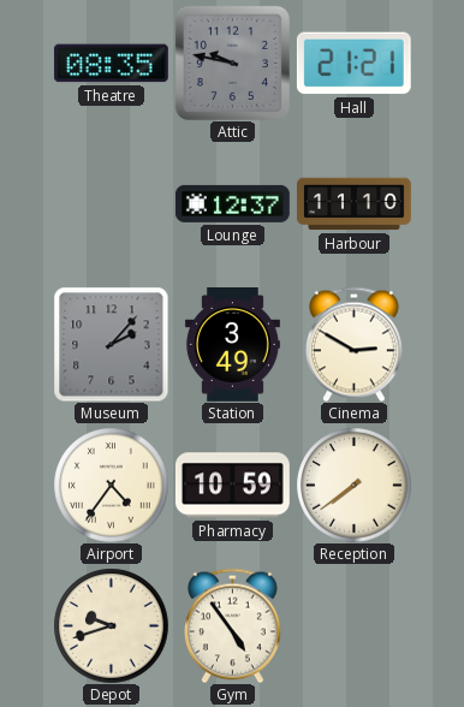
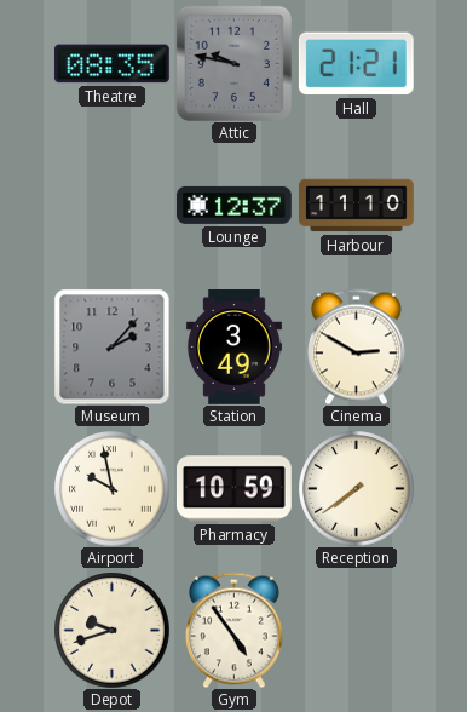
Airport: 4:36 -> 9:58
